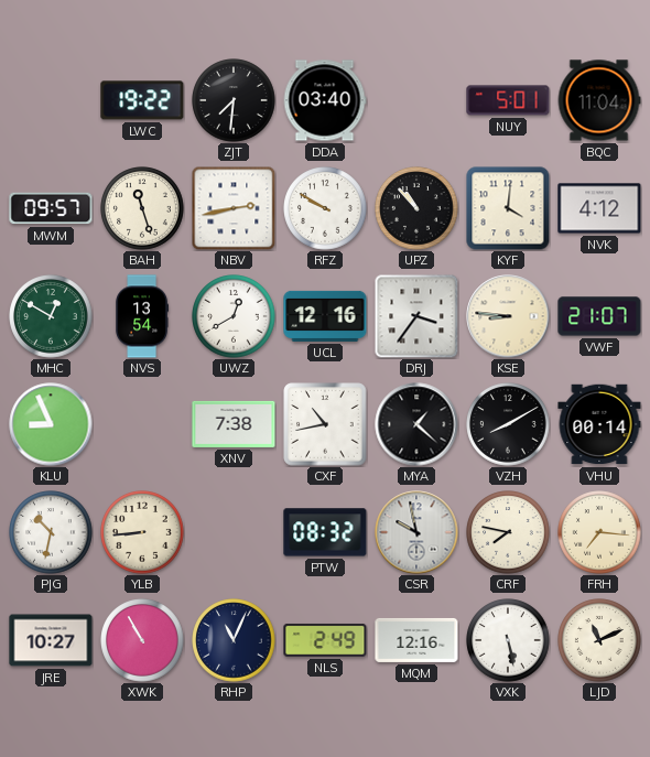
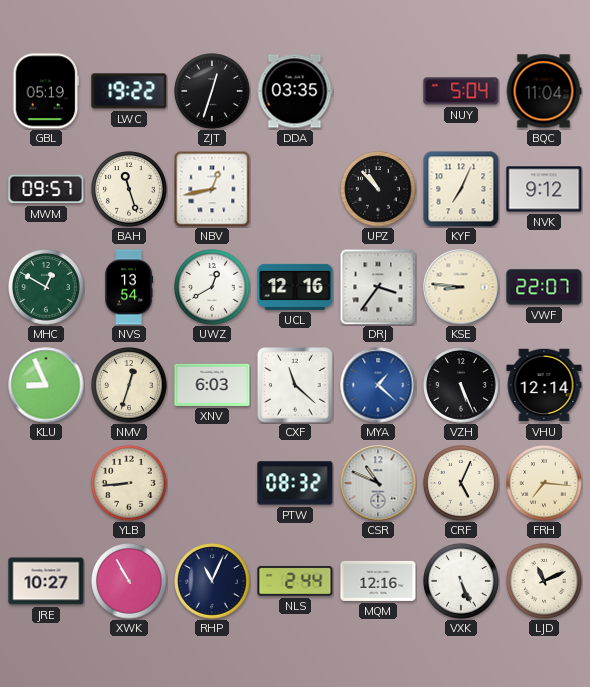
GBL: none -> 05:19
ZJT: 7:31 -> 12:33
DDA: 03:40 -> 03:35
NUY: 5:01 -> 5:04
NBV: 2:43 -> 12:43
RFZ: 9:50 -> none
KYF: 4:01 -> 7:04
NVK: 4:12 -> 9:12
VWF: 21:07 -> 22:07
NMV: none -> 12:33
XNV: 7:38 -> 6:03
CXF: 10:43 -> 11:22
MYA dial: black -> blue
VZH: 8:10 -> 5:26
VHU: 00:14 -> 12:14
PJG: 10:32 -> none
CSR: 9:58 -> 10:49
CRF: 7:47 -> 5:04
NLS: 2:49 -> 2:44
VXK: 5:28 -> 5:26
